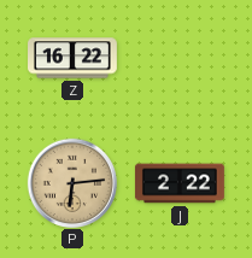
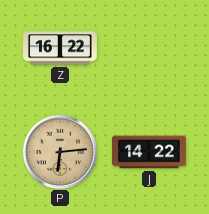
J: 2:22 -> 14:22
